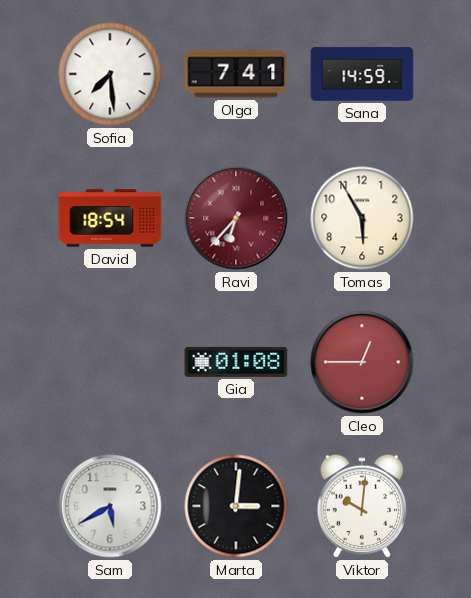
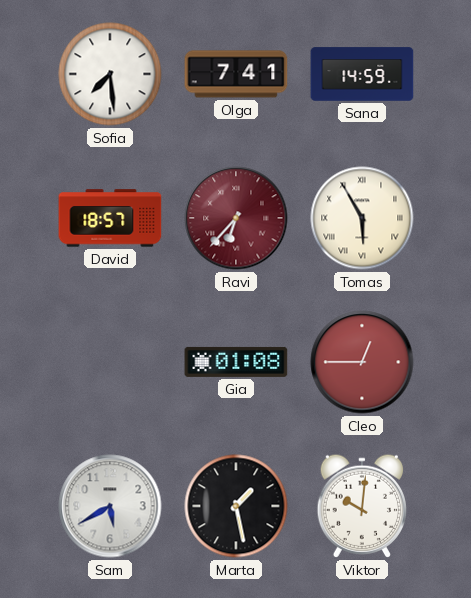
David: 18:54 -> 18:57
Tomas numerals: Arabic -> Roman
Marta: 3:01 -> 1:28
